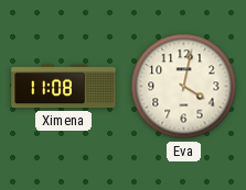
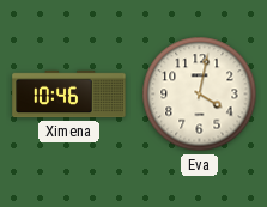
Ximena: 11:08 -> 10:46
